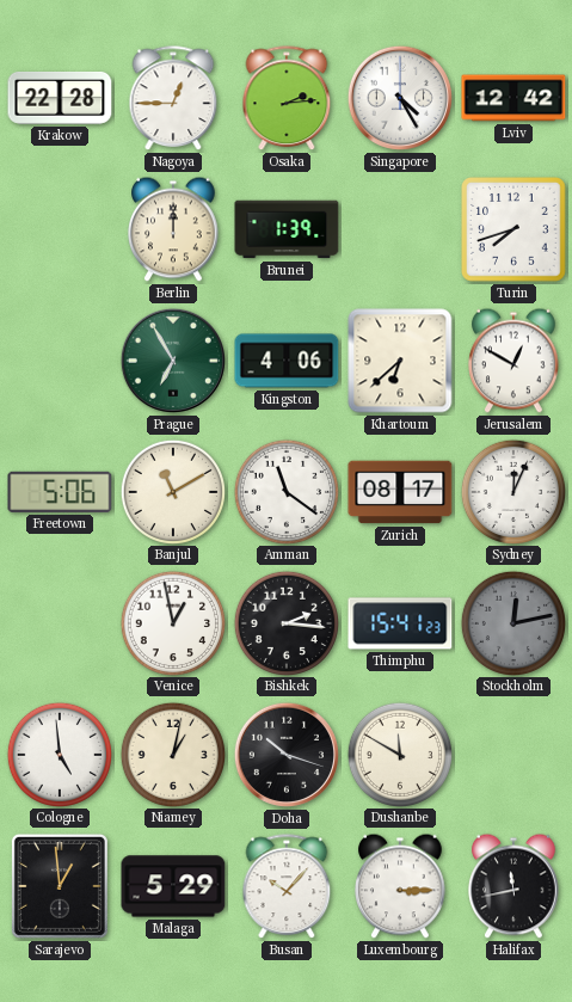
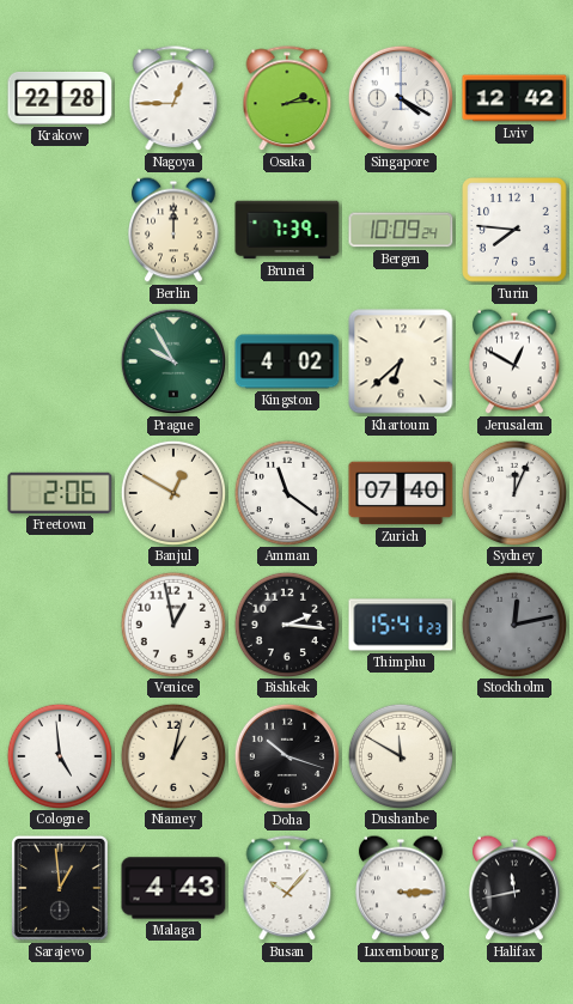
Singapore: 4:25 -> 4:20
Brunei: 1:39 -> 7:39
Bergen: none -> 10:09
Turin: 7:42 -> 7:46
Prague: 6:55 -> 9:55
Kingston: 4:06 -> 4:02
Freetown: 5:06 -> 2:06
Banjul: 11:10 -> 12:50
Zurich: 08:17 -> 07:40
Malaga: 5:29 -> 4:43
